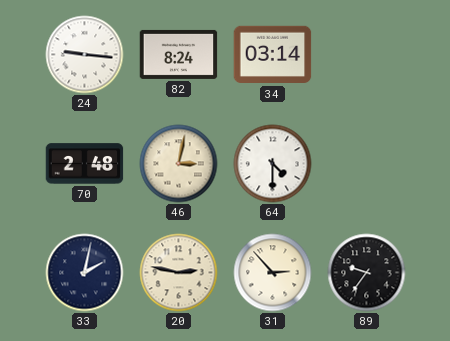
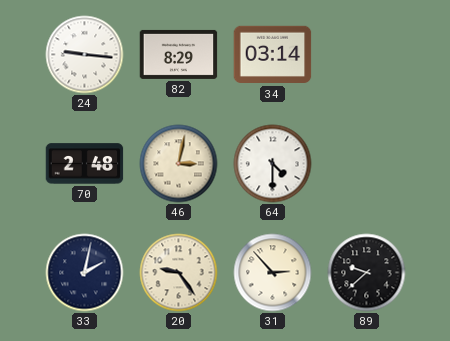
82: 8:24 -> 8:29
20: 2:47 -> 9:24
89: 9:36 -> 9:38
